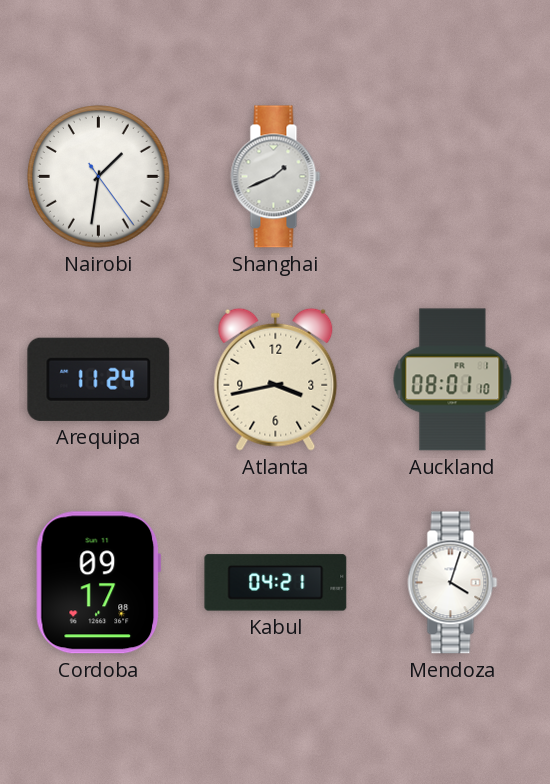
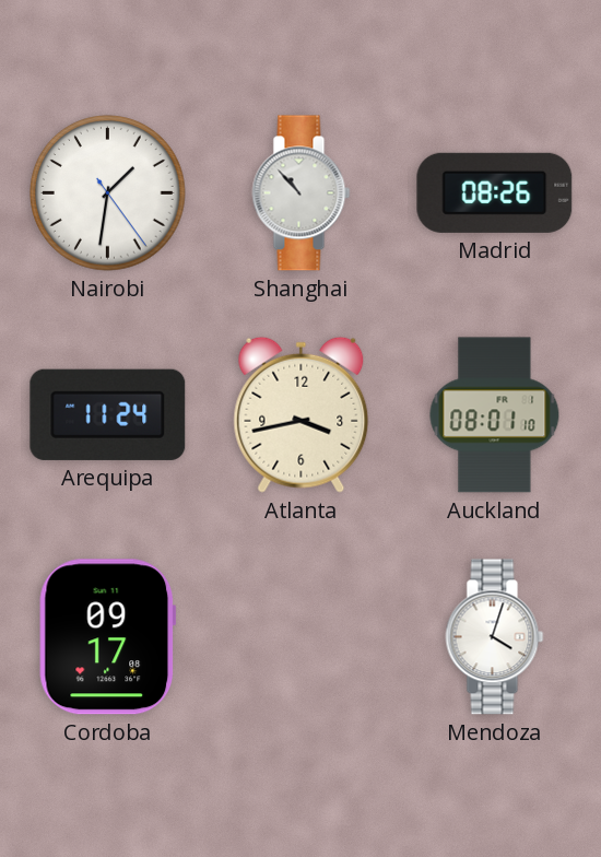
Shanghai: 1:41 -> 10:53
Madrid: none -> 08:26
Kabul: 04:21 -> none
